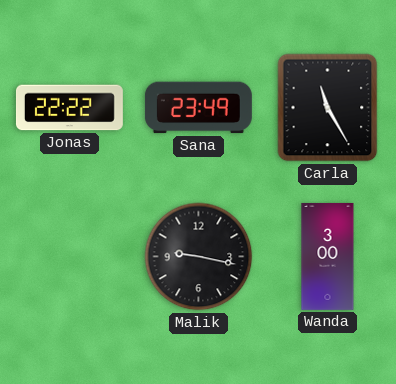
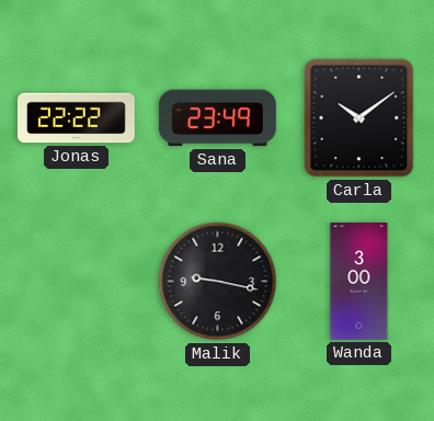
Carla: 11:25 -> 10:09
